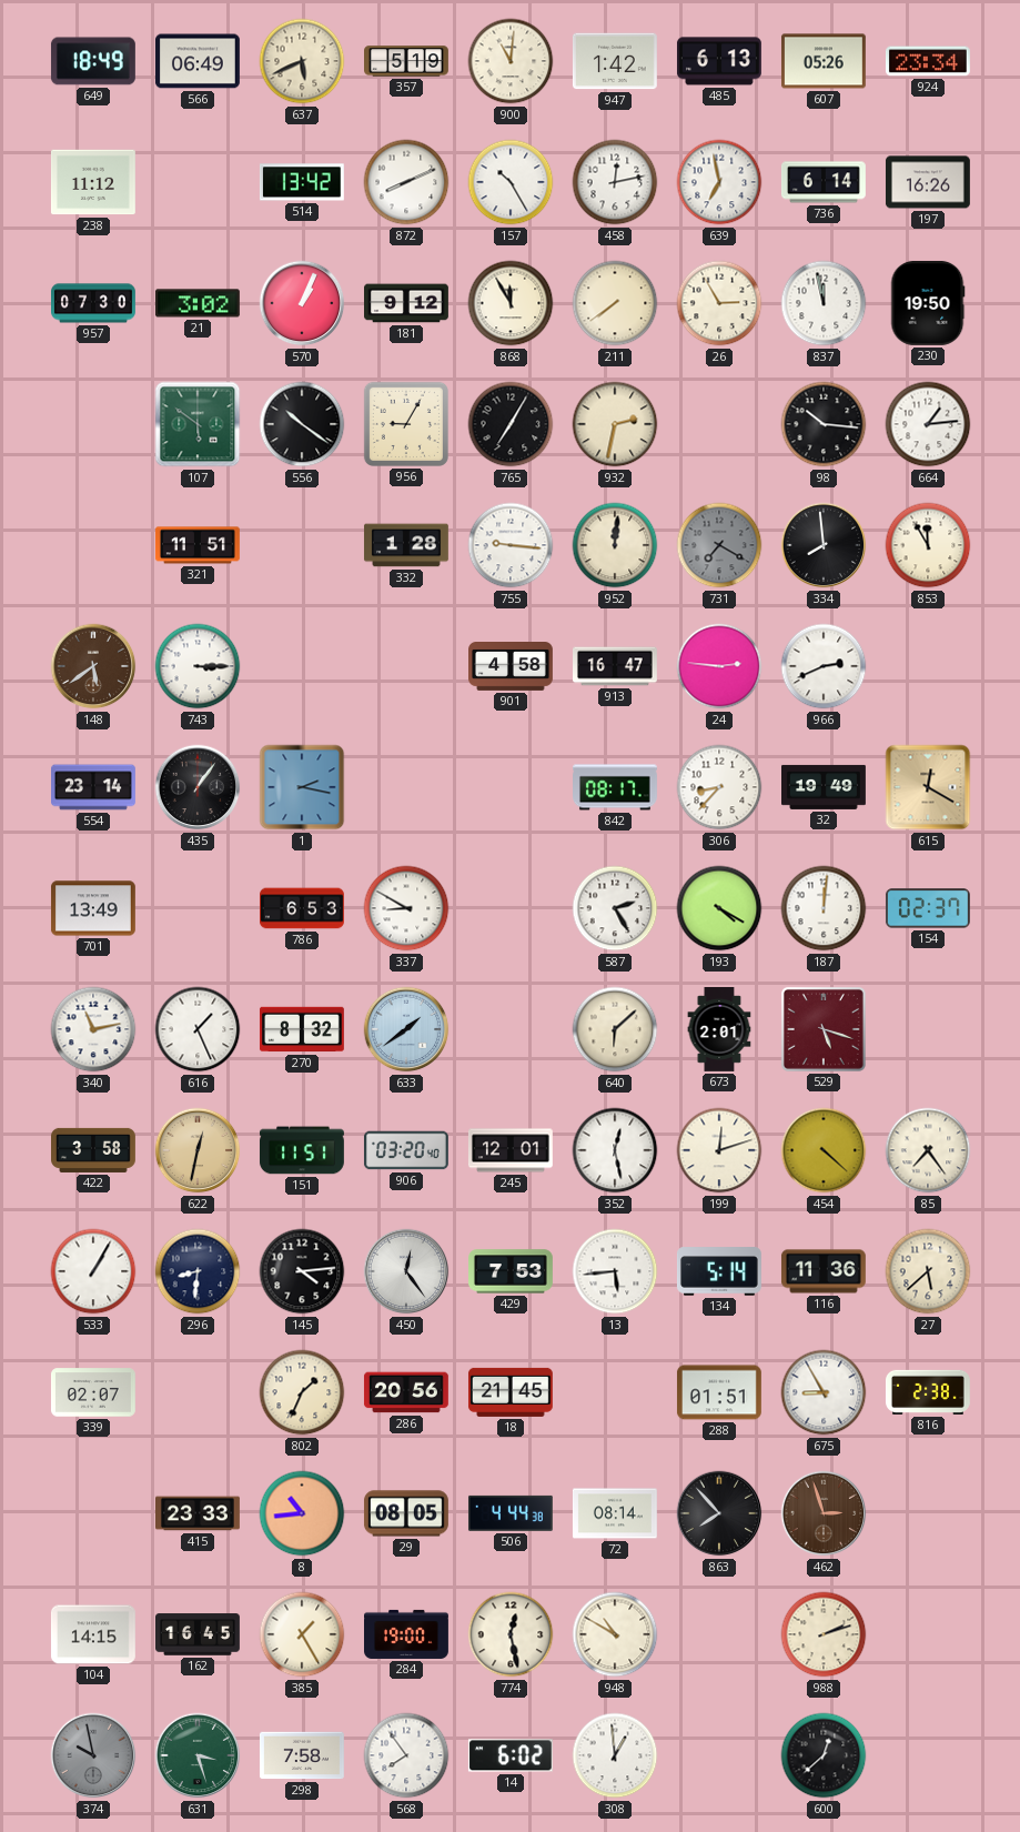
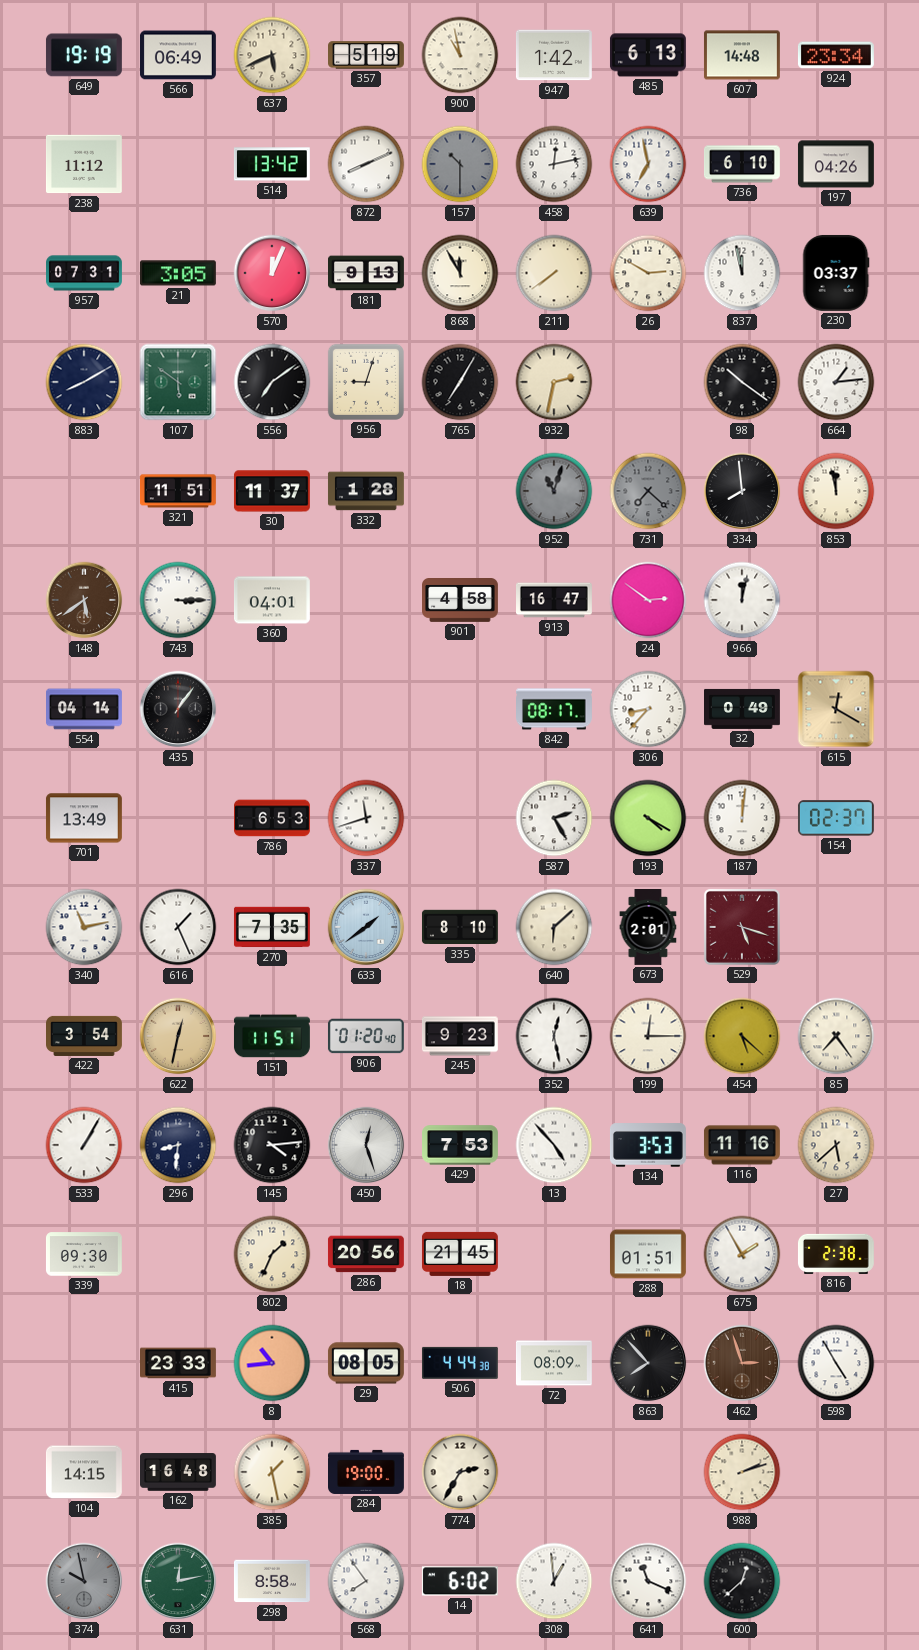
649: 18:49 -> 19:19
900: 11:01 -> 10:58
607: 05:26 -> 14:48
157: 10:25 -> 10:30
157 dial: white -> grey
736: 6:14 -> 6:10
197: 16:26 -> 04:26
957: 07:30 -> 07:31
21: 3:02 -> 3:05
570: 1:04 -> 12:04
181: 9:12 -> 9:13
26: 2:55 -> 2:50
230: 19:50 -> 03:37
883: none -> 8:10
556: 10:21 -> 7:09
956: 9:05 -> 9:03
98: 10:16 -> 10:21
30: none -> 11:37
755: 9:16 -> none
952: 12:01 -> 11:03
952 dial: cream -> grey
731: 7:20 -> 7:22
853: 11:55 -> 11:58
360: none -> 04:01
24: 2:46 -> 2:51
966: 2:41 -> 12:02
554: 23:14 -> 04:14
1: 2:17 -> none
32: 19:49 -> 0:49
337: 8:50 -> 11:42
270: 8:32 -> 7:35
335: none -> 8:10
422: 3:58 -> 3:54
906: 03:20 -> 01:20
245: 12:01 -> 9:23
199: 12:12 -> 12:15
454: 4:22 -> 5:22
450: 12:24 -> 12:27
13: 5:44 -> 4:53
134: 5:14 -> 3:53
116: 11:36 -> 11:16
339: 02:07 -> 09:30
675: 8:55 -> 1:55
72: 08:14 -> 08:09
598: none -> 4:55
162: 16:45 -> 16:48
385: 1:25 -> 1:28
774: 12:28 -> 2:35
948: 10:50 -> none
631: 3:27 -> 12:13
298: 7:58 -> 8:58
641: none -> 11:19
